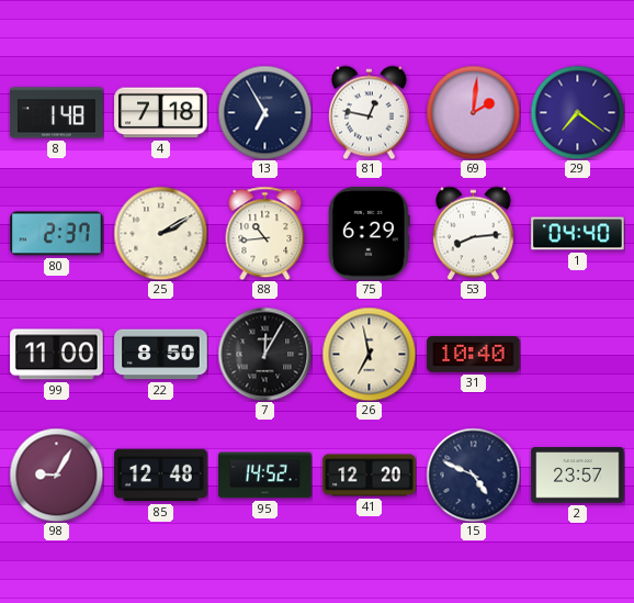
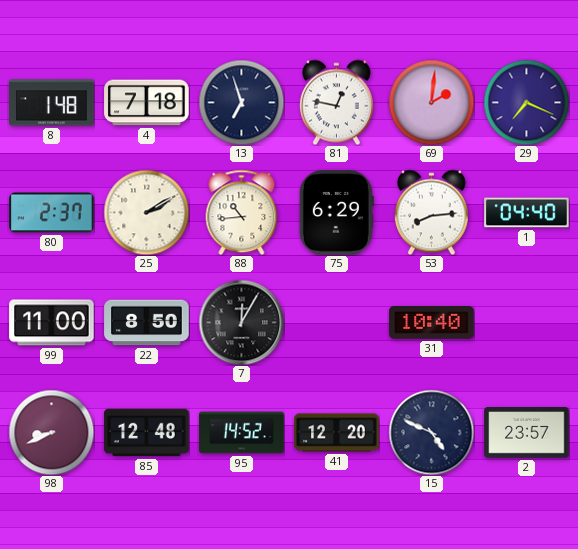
13: 6:55 -> 6:57
29: 7:21 -> 7:19
26: 6:58 -> none
98: 9:05 -> 8:41
